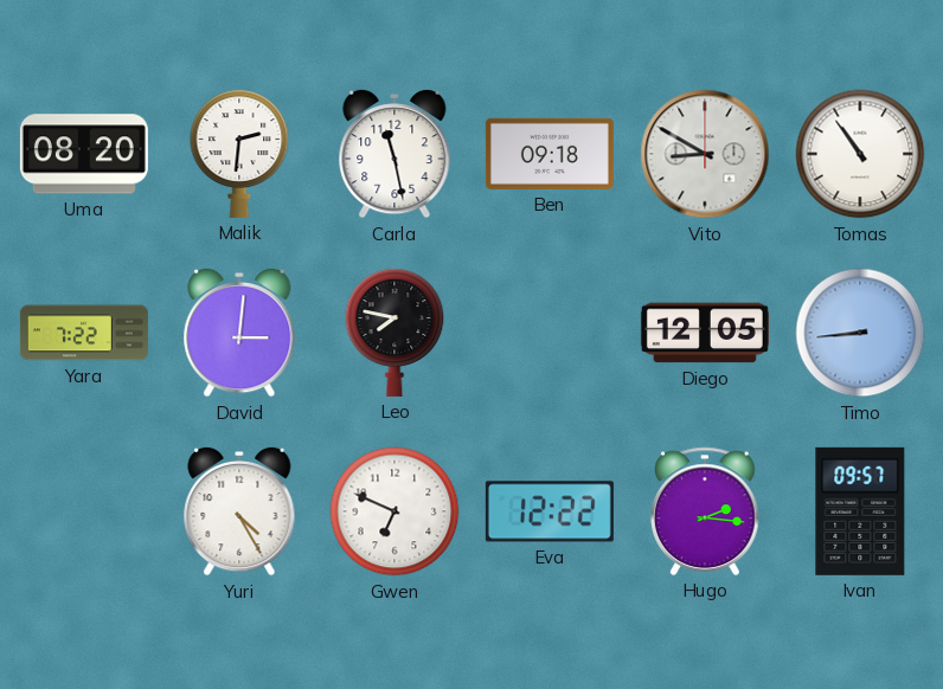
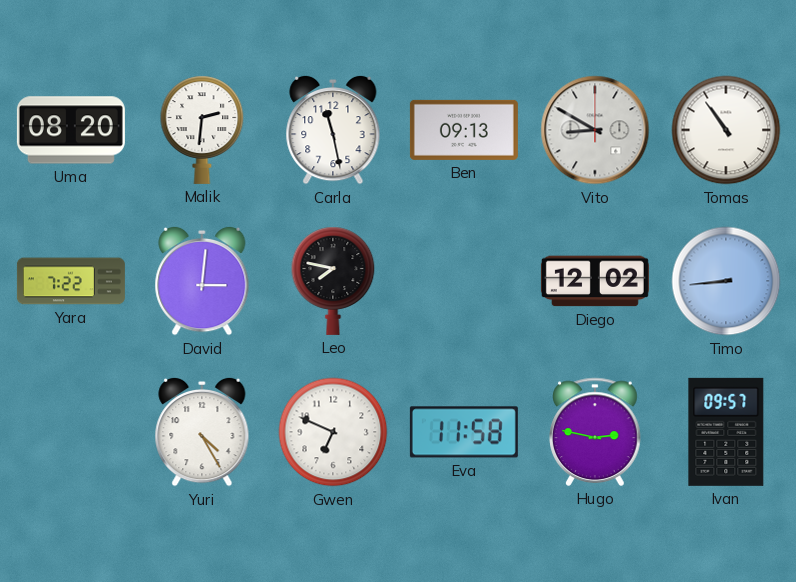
Ben: 09:18 -> 09:13
Diego: 12:05 -> 12:02
Eva: 12:22 -> 11:58
Hugo: 2:16 -> 2:47
